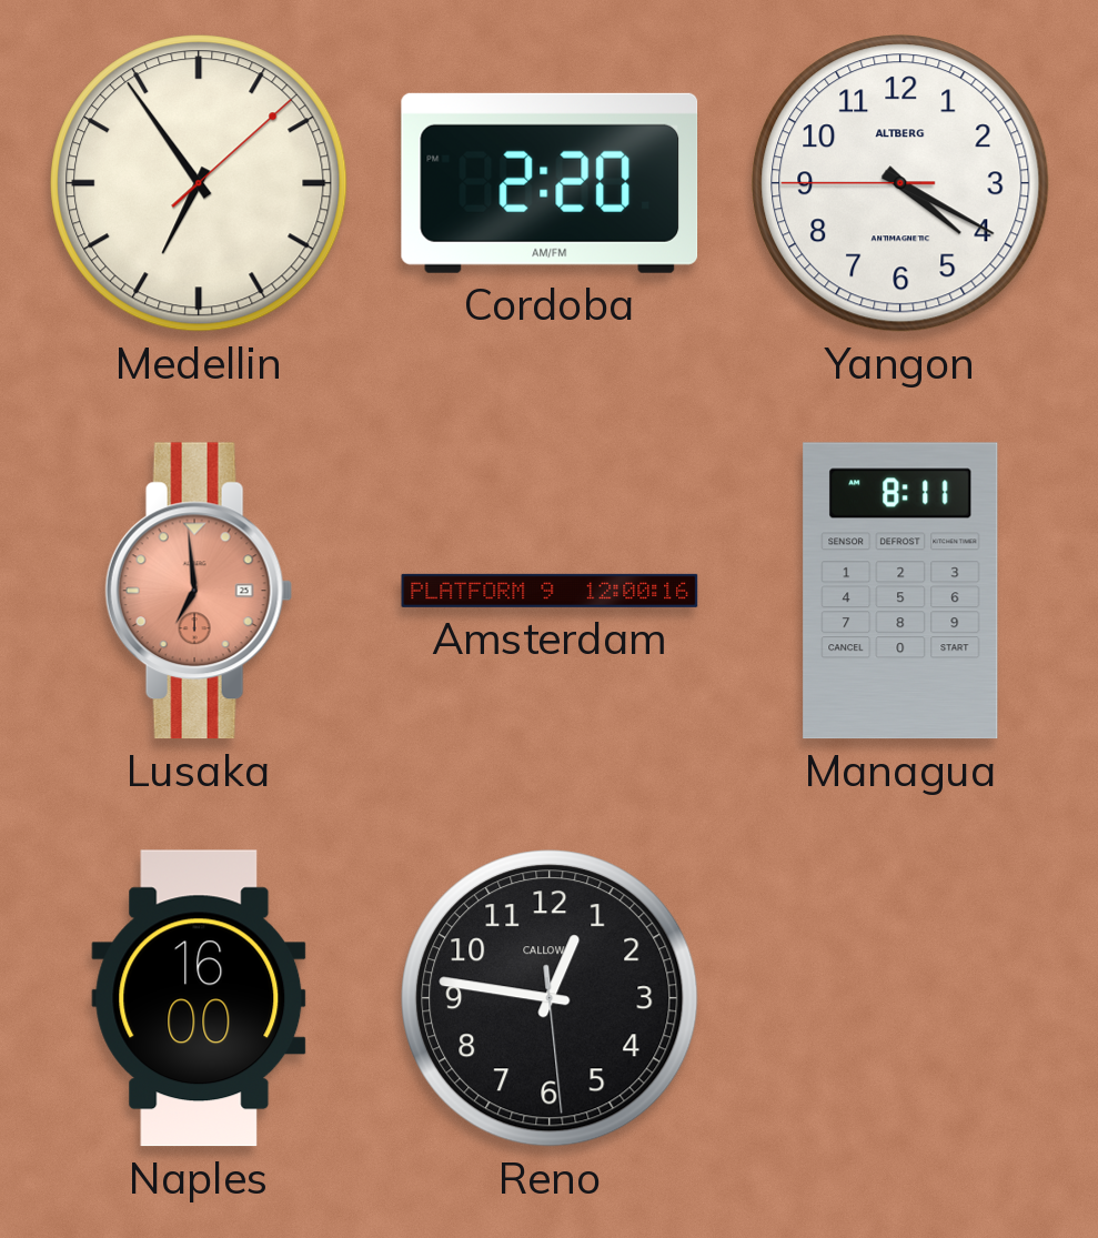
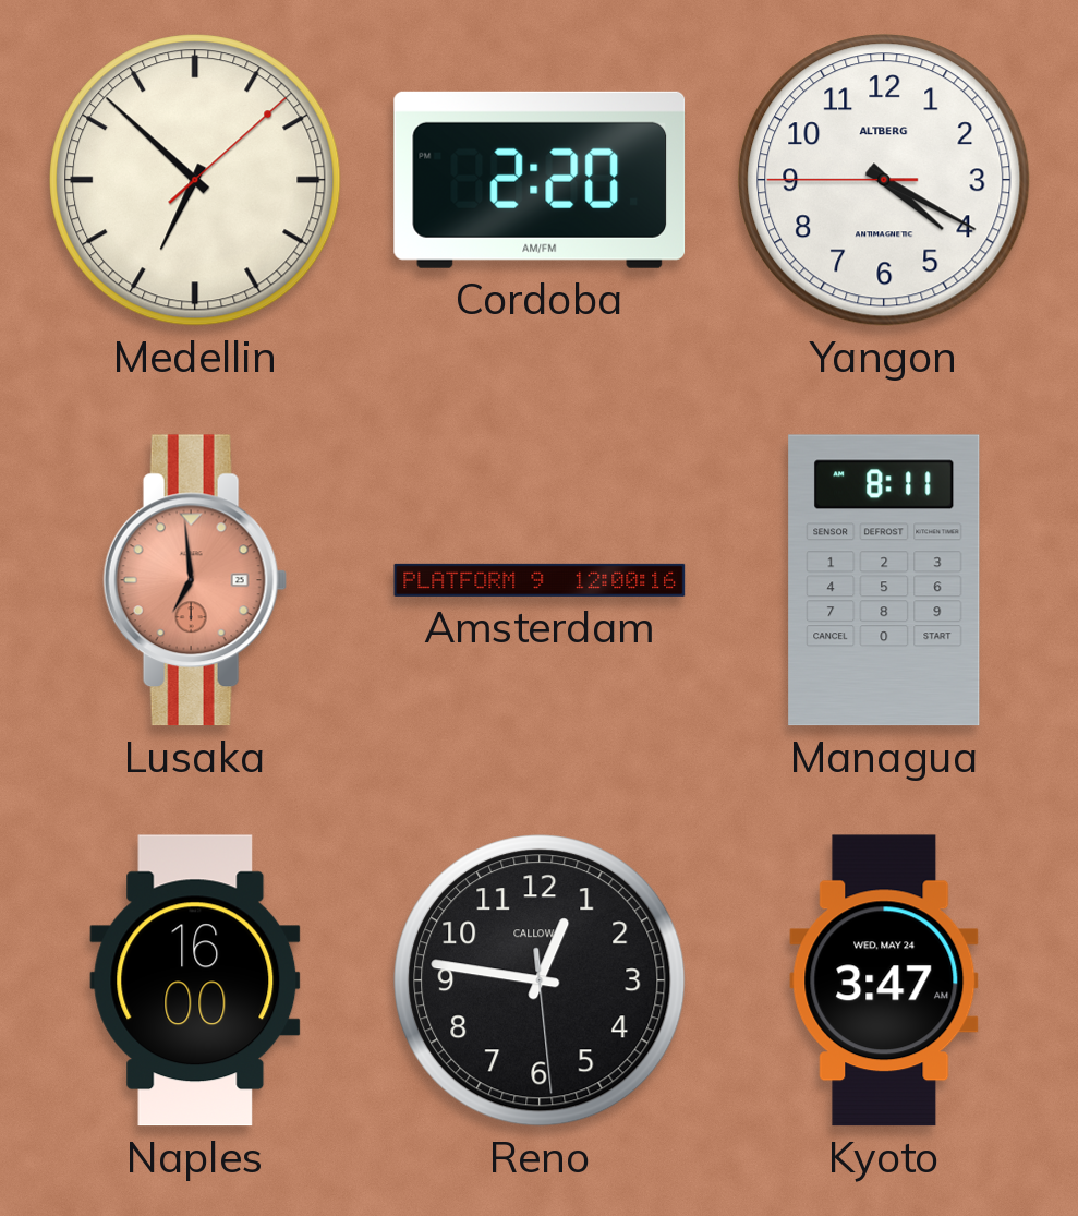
Medellin: 6:54 -> 6:52
Kyoto: none -> 3:47
